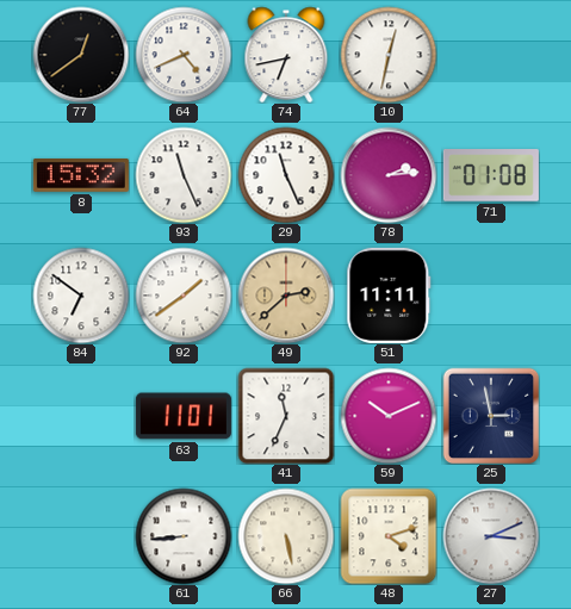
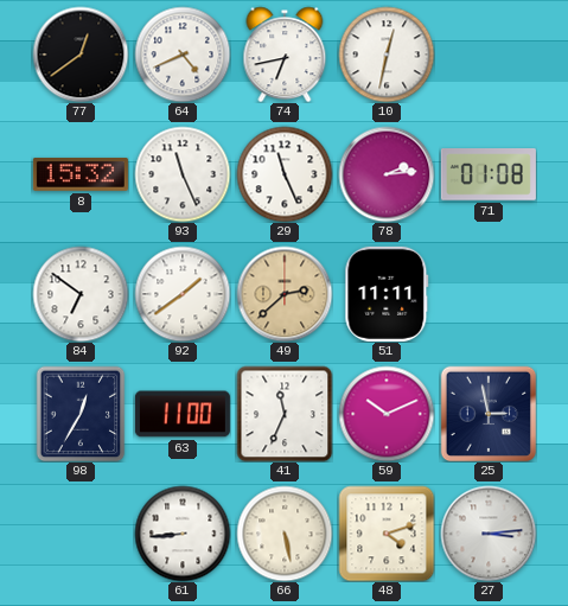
98: none -> 12:35
63: 11:01 -> 11:00
27: 3:11 -> 3:14
